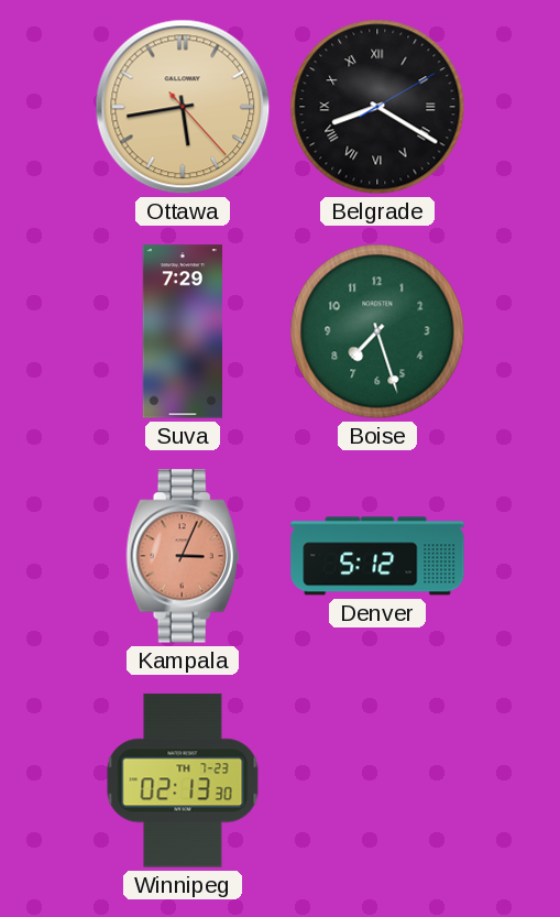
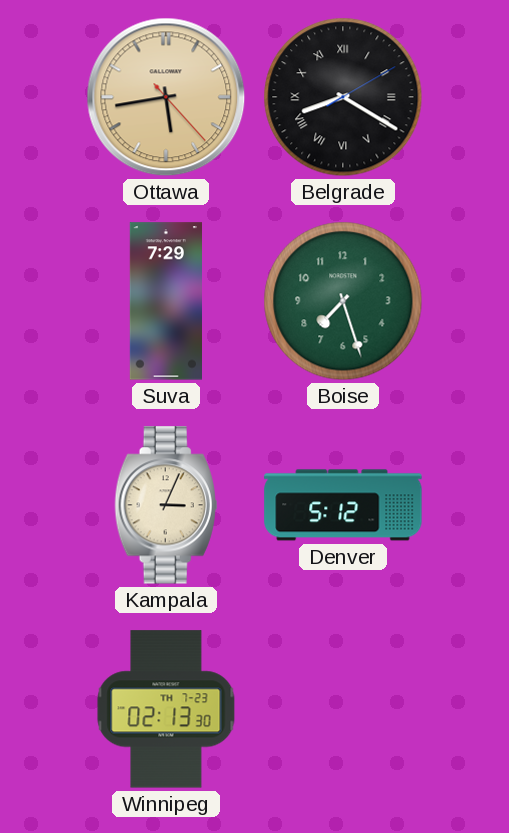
Kampala dial: salmon -> cream
